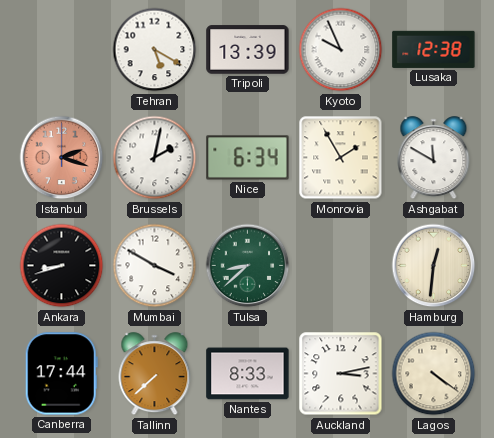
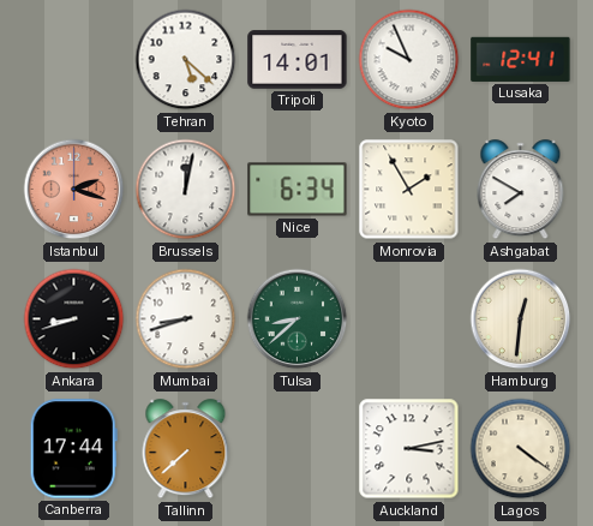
Tehran: 5:20 -> 5:22
Tripoli: 13:39 -> 14:01
Lusaka: 12:38 -> 12:41
Brussels: 2:02 -> 12:02
Ashgabat: 11:50 -> 7:50
Mumbai: 3:50 -> 8:42
Nantes: 8:33 -> none
